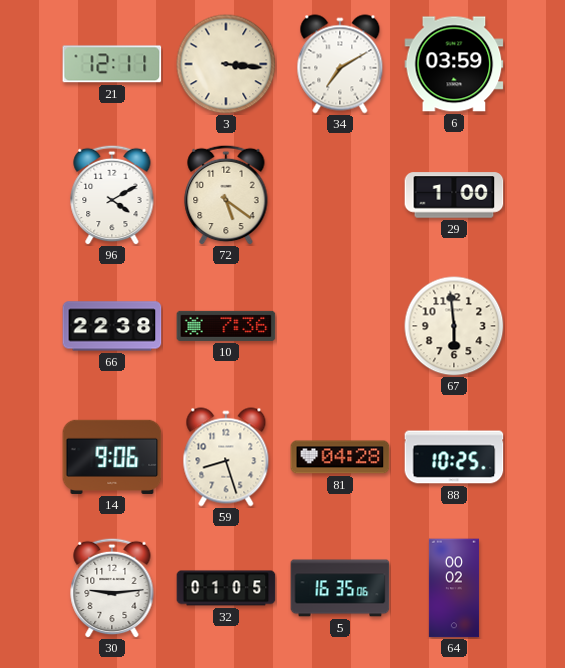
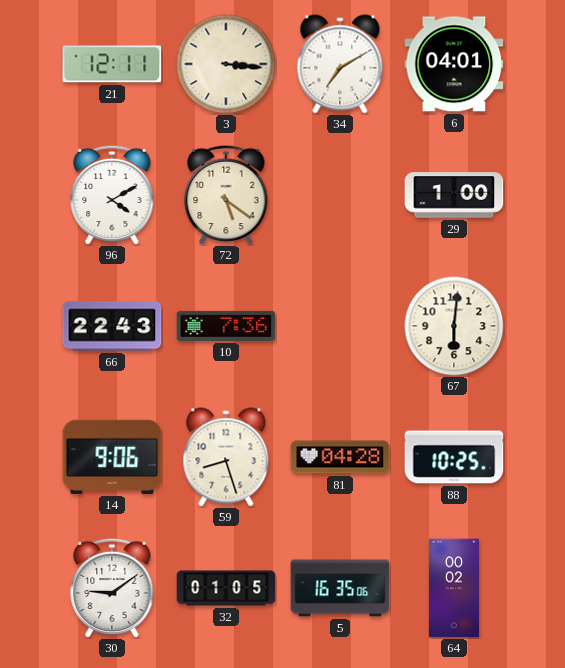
6: 03:59 -> 04:01
66: 22:38 -> 22:43
67: 5:59 -> 6:01
30: 9:14 -> 9:09
